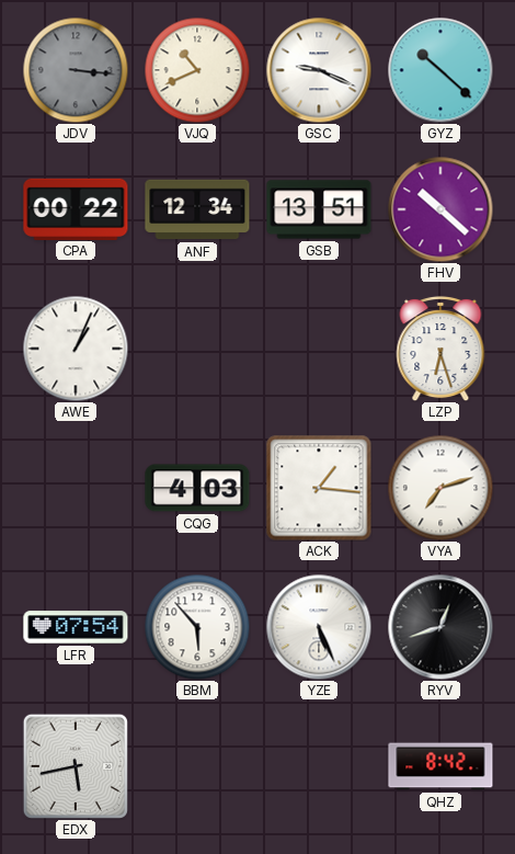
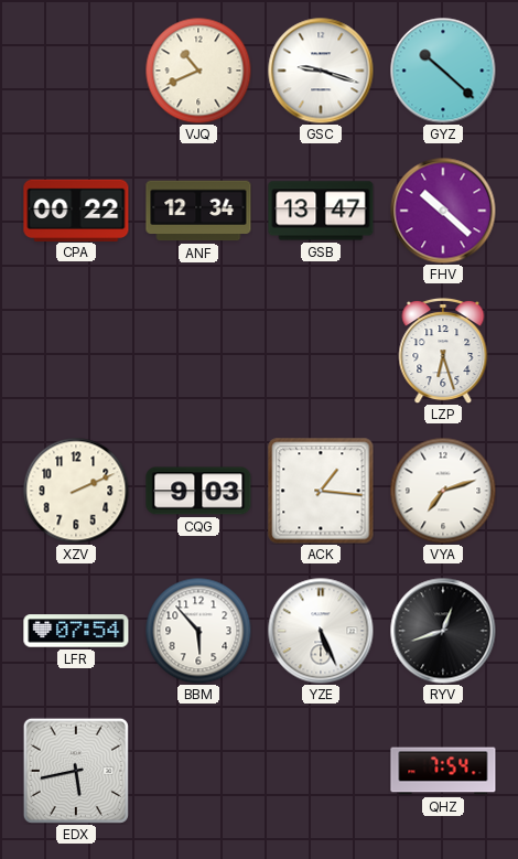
JDV: 3:16 -> none
GSC: 9:19 -> 9:18
GSB: 13:51 -> 13:47
AWE: 1:04 -> none
XZV: none -> 2:11
CQG: 4:03 -> 9:03
QHZ: 8:42 -> 7:54
